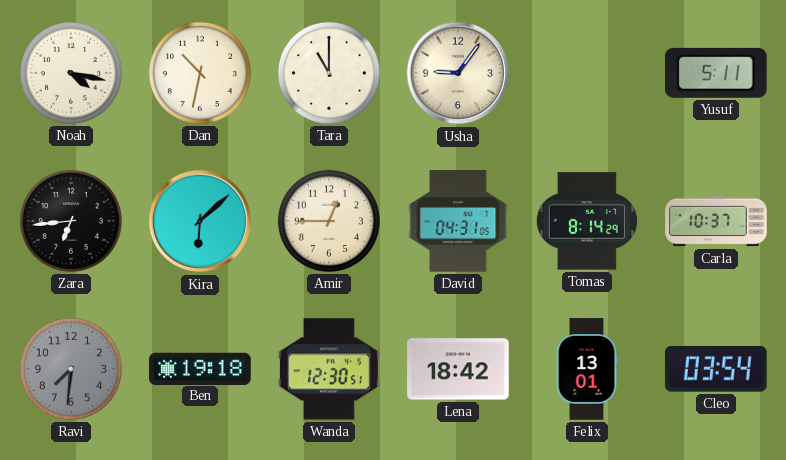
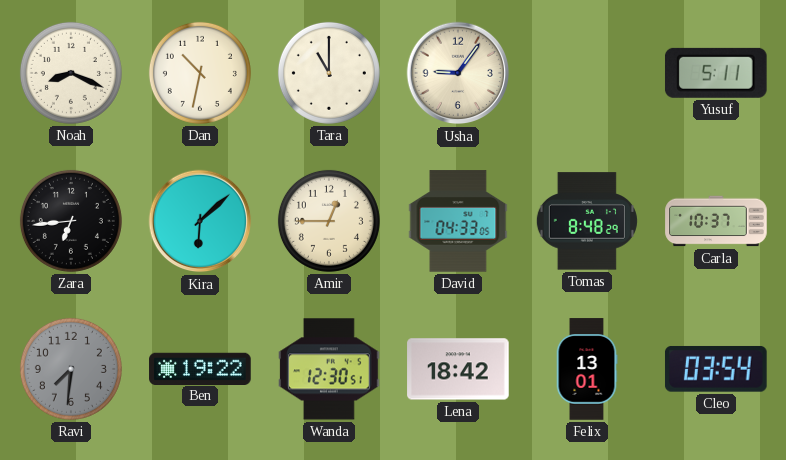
Noah: 4:17 -> 8:19
David: 04:31 -> 04:33
Tomas: 8:14 -> 8:48
Ben: 19:18 -> 19:22
